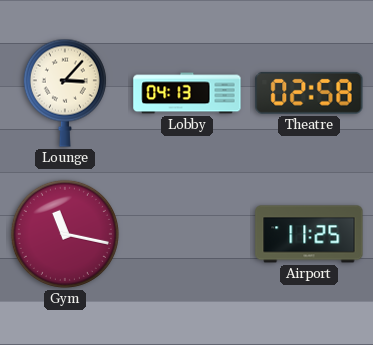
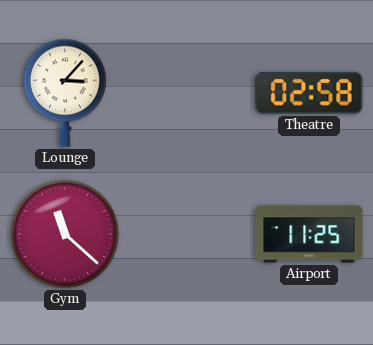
Lobby: 04:13 -> none
Gym: 11:17 -> 11:22
